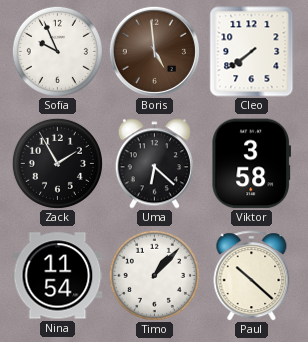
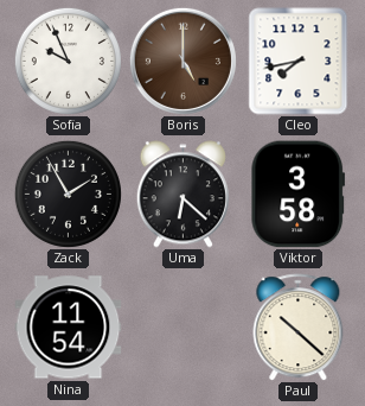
Boris: 4:59 -> 5:00
Cleo: 7:39 -> 7:43
Timo: 1:07 -> none
